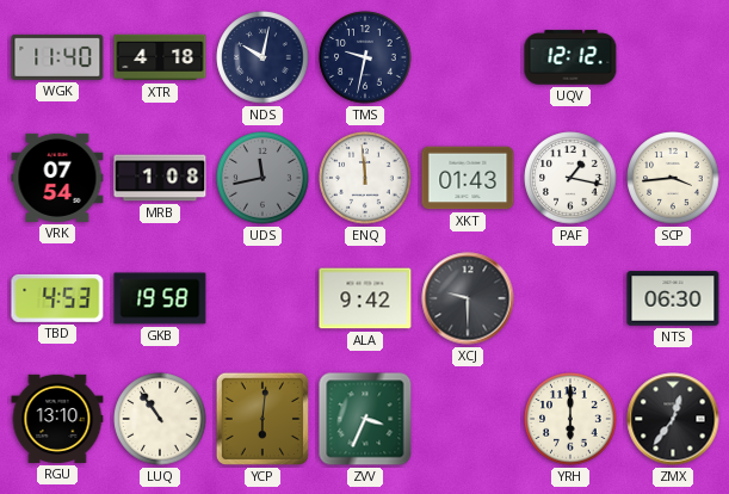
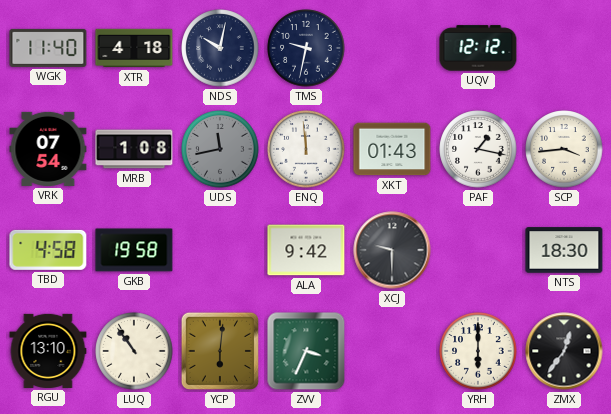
TBD: 4:53 -> 4:58
NTS: 06:30 -> 18:30
